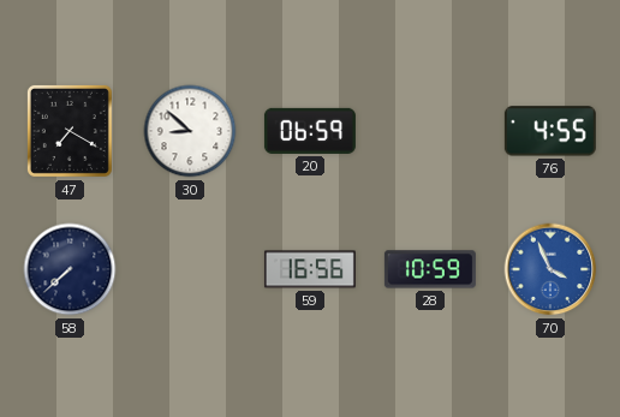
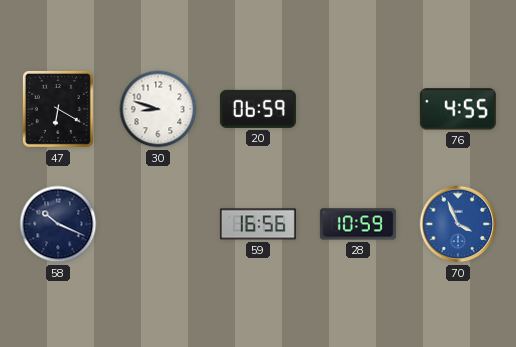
47: 7:20 -> 6:20
30: 8:52 -> 8:48
58: 7:38 -> 10:19
